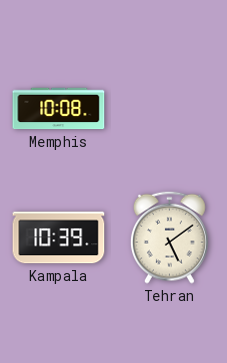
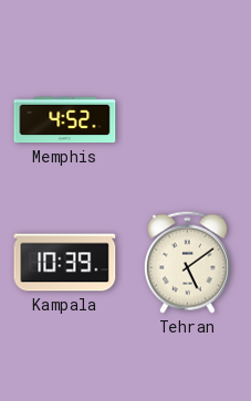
Memphis: 10:08 -> 4:52
